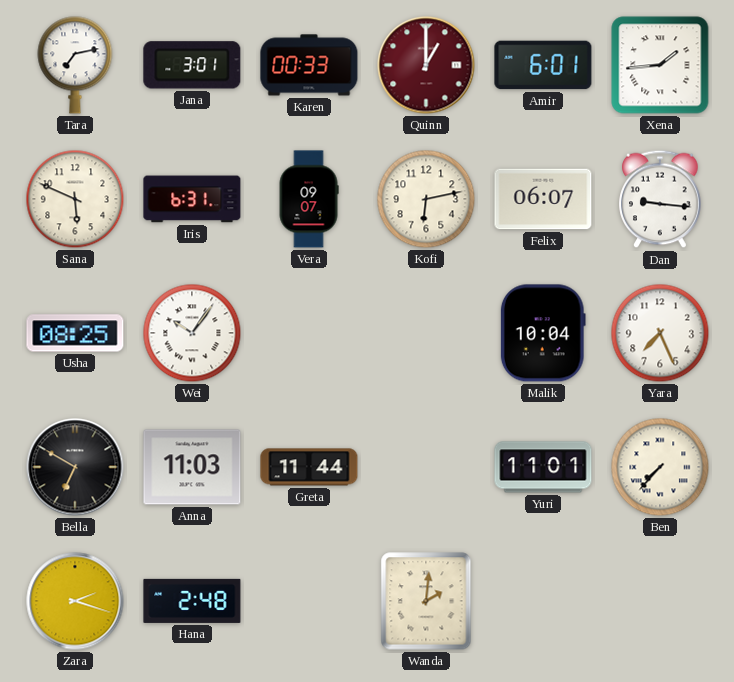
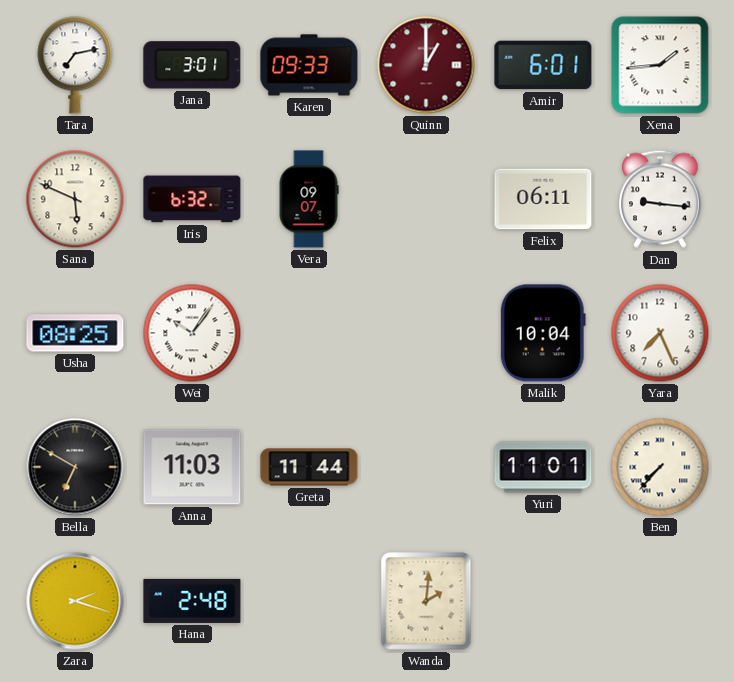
Karen: 00:33 -> 09:33
Iris: 6:31 -> 6:32
Kofi: 6:13 -> none
Felix: 06:07 -> 06:11
